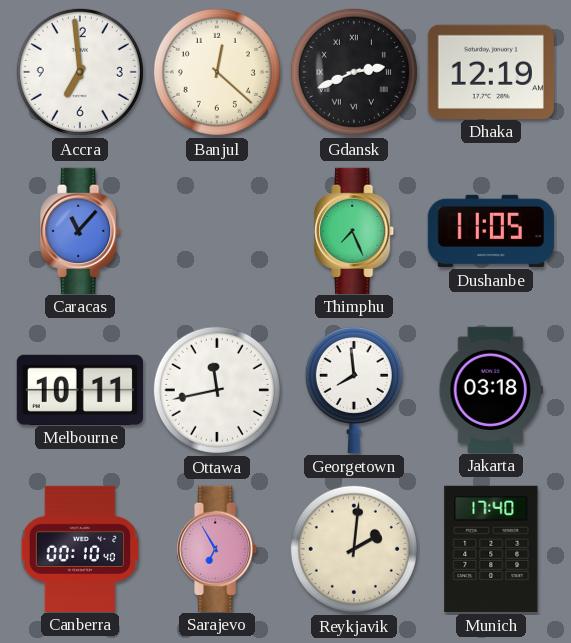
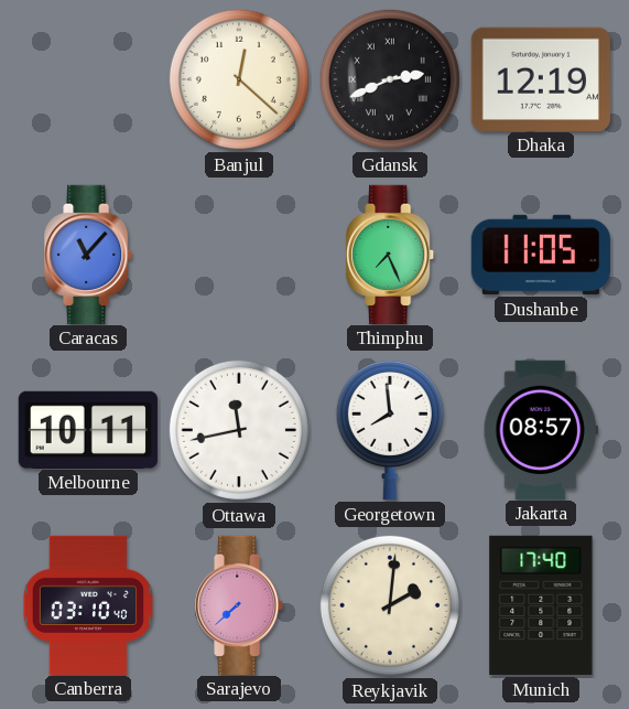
Accra: 6:59 -> none
Jakarta: 03:18 -> 08:57
Canberra: 00:10 -> 03:10
Sarajevo: 6:55 -> 7:38
